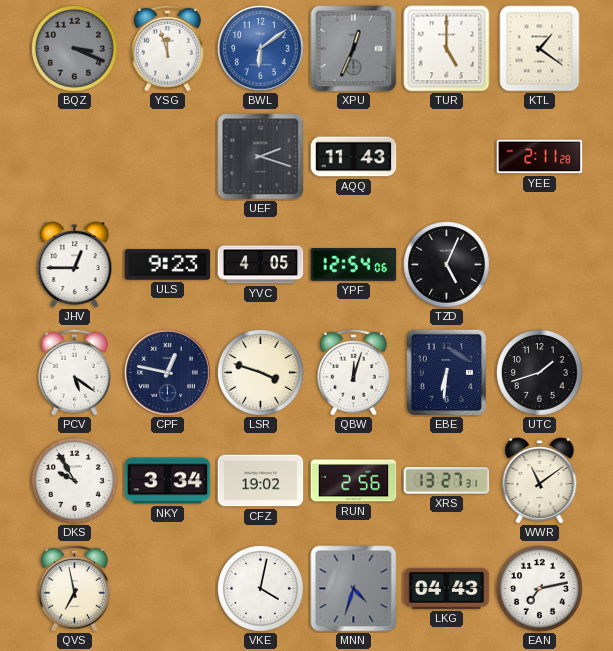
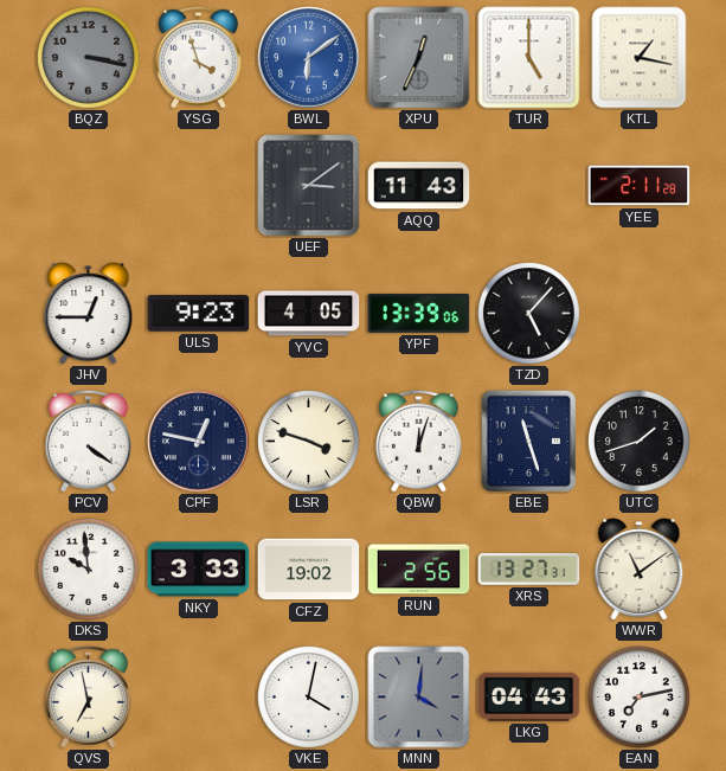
BQZ: 3:19 -> 3:17
YSG: 11:57 -> 3:57
KTL: 1:21 -> 1:17
UEF: 2:18 -> 3:09
YPF: 12:54 -> 13:39
TZD: 5:04 -> 5:07
PCV: 5:21 -> 4:21
EBE: 6:31 -> 11:27
DKS: 9:55 -> 9:59
NKY: 3:34 -> 3:33
MNN: 4:33 -> 4:01
